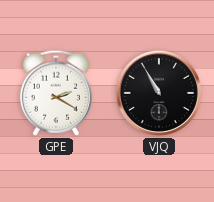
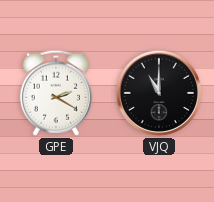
VJQ: 10:55 -> 11:00
